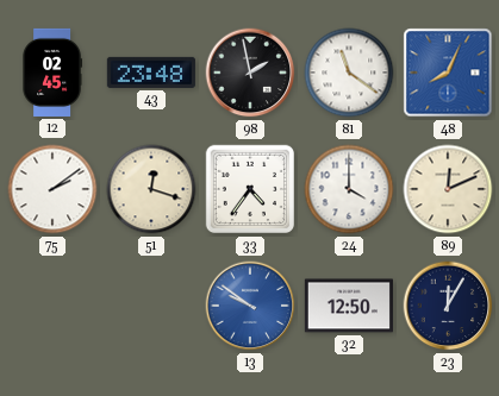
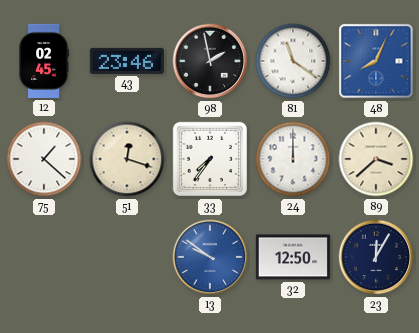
43: 23:48 -> 23:46
75: 2:09 -> 1:22
33: 4:36 -> 7:36
24: 4:00 -> 12:00
89: 12:11 -> 3:38
